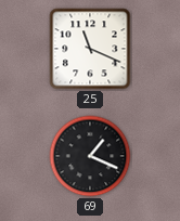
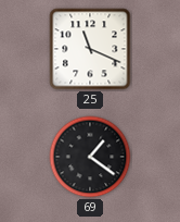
69: 1:19 -> 1:21
